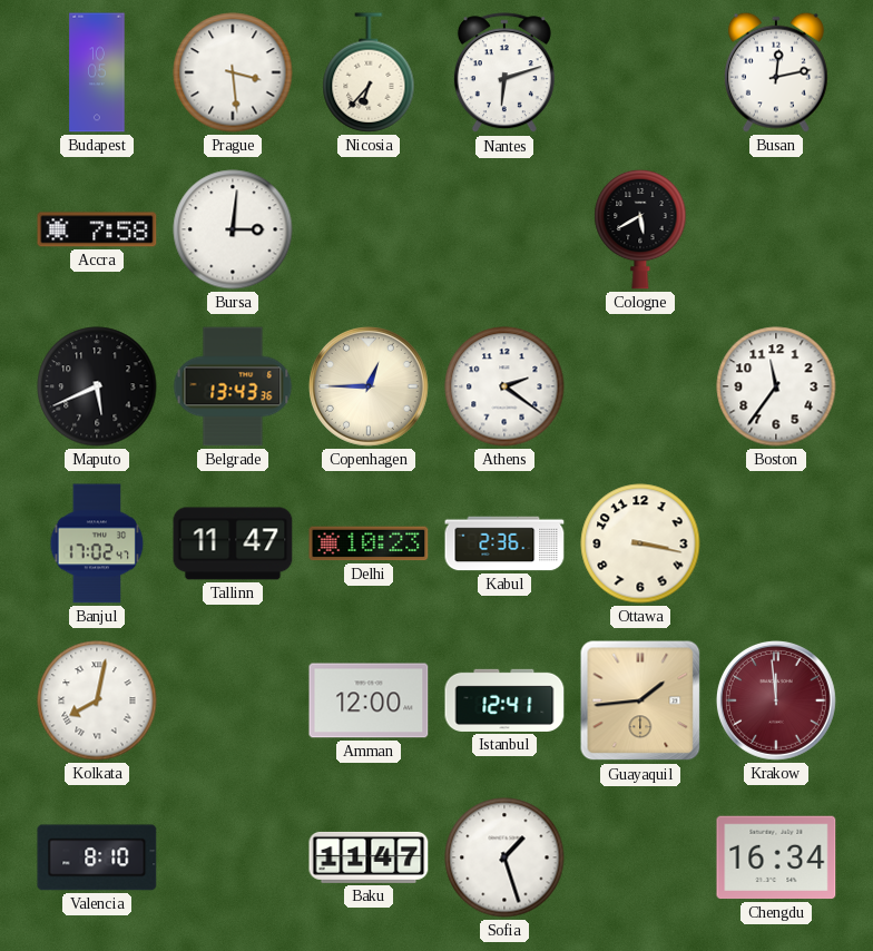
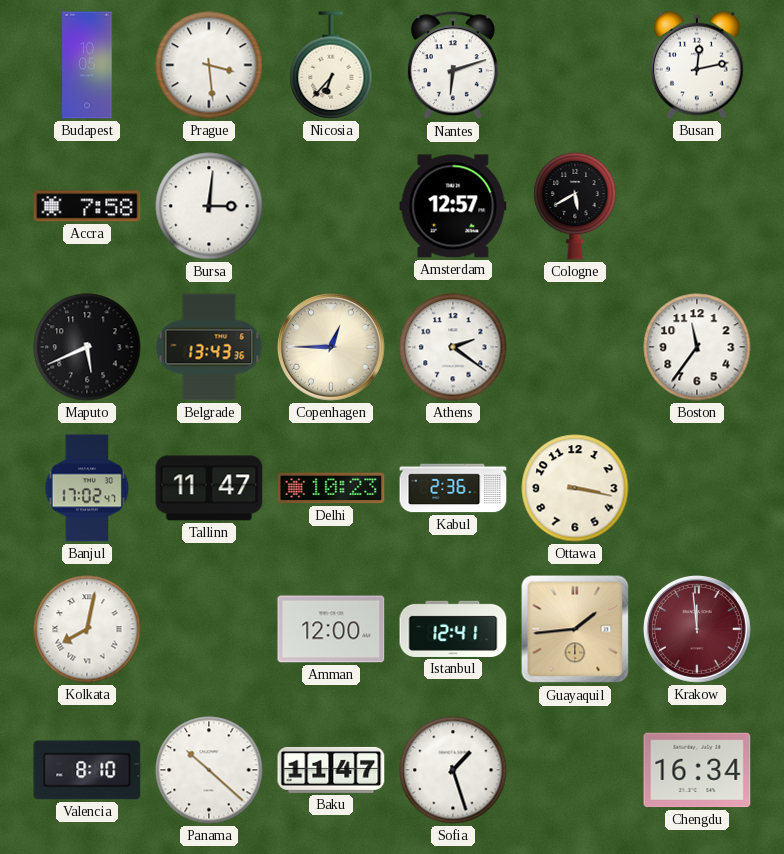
Amsterdam: none -> 12:57
Panama: none -> 10:22
